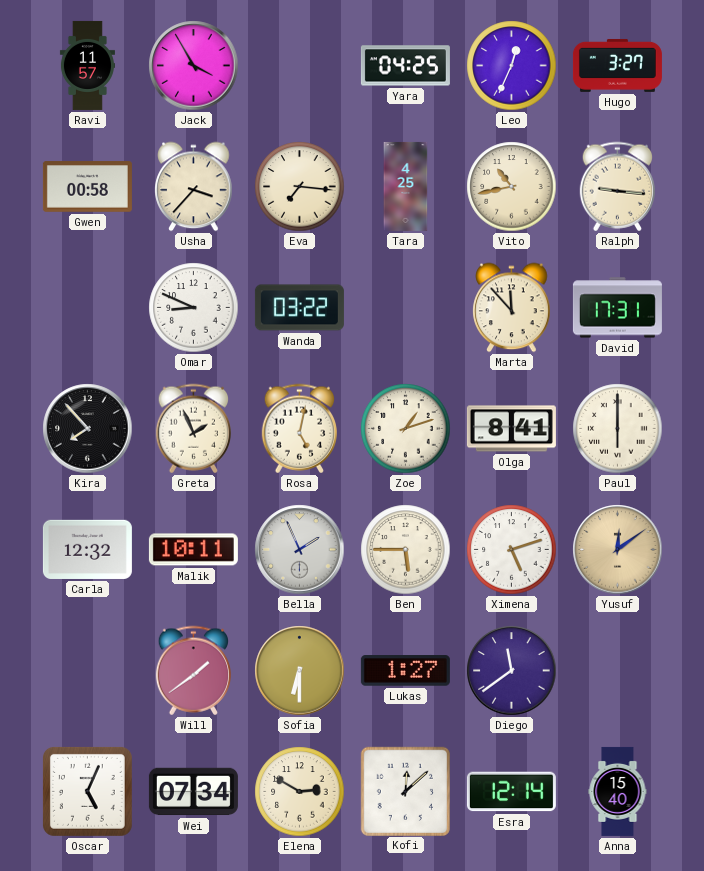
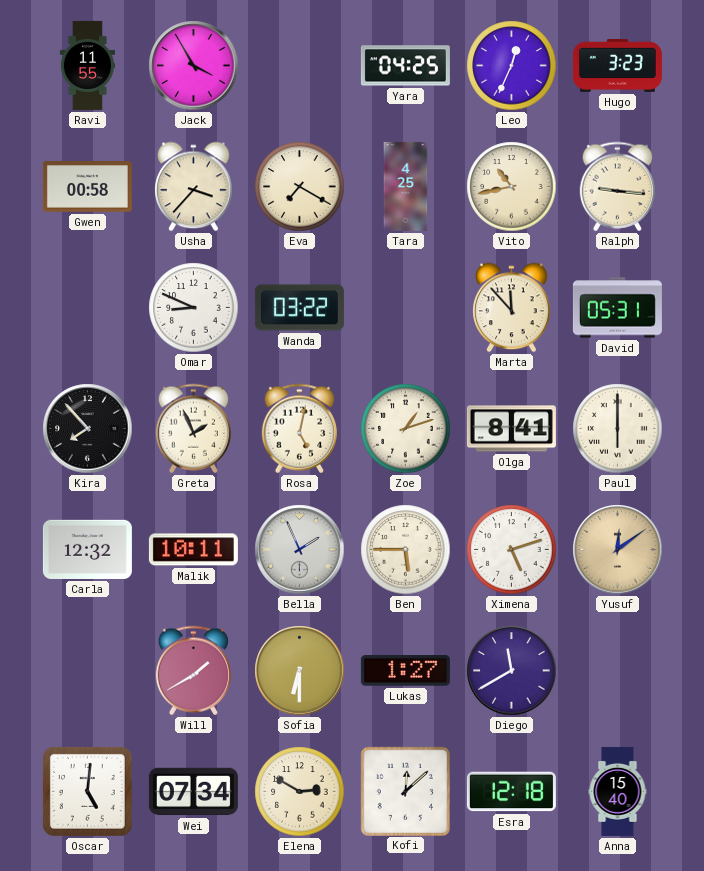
Ravi: 11:57 -> 11:55
Hugo: 3:27 -> 3:23
Eva: 7:16 -> 7:20
David: 17:31 -> 05:31
Will: 1:39 -> 1:40
Diego: 11:39 -> 11:40
Oscar: 5:04 -> 5:01
Esra: 12:14 -> 12:18
